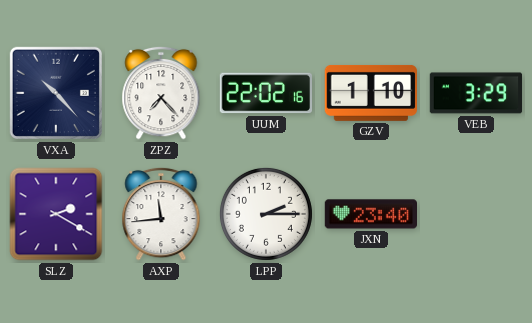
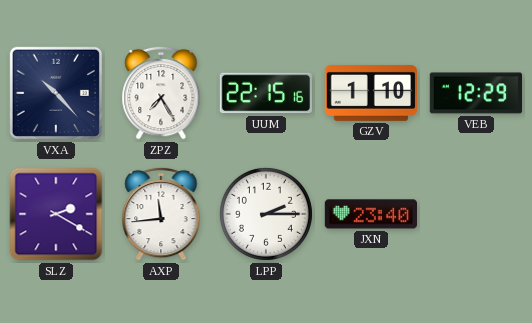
ZPZ: 7:23 -> 7:25
UUM: 22:02 -> 22:15
VEB: 3:29 -> 12:29
